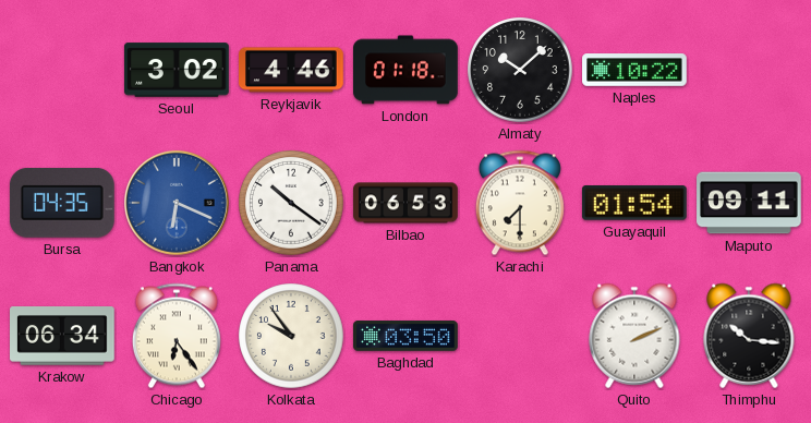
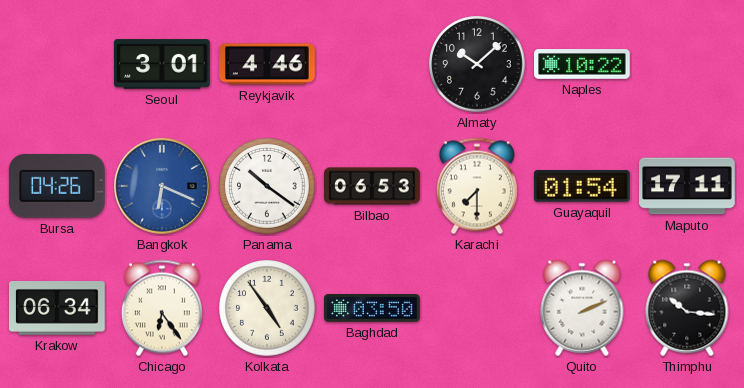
Seoul: 3:02 -> 3:01
London: 01:18 -> none
Bursa: 04:35 -> 04:26
Maputo: 09:11 -> 17:11
Kolkata: 9:54 -> 4:54
